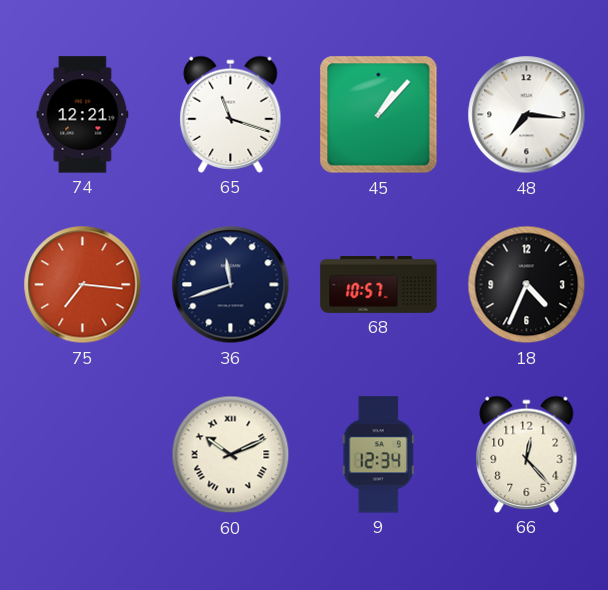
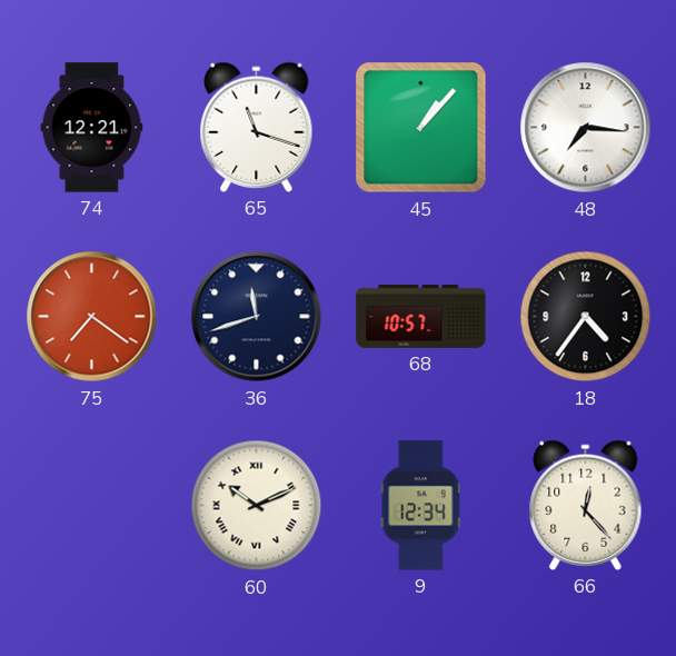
75: 7:16 -> 7:21
18: 4:34 -> 4:36
